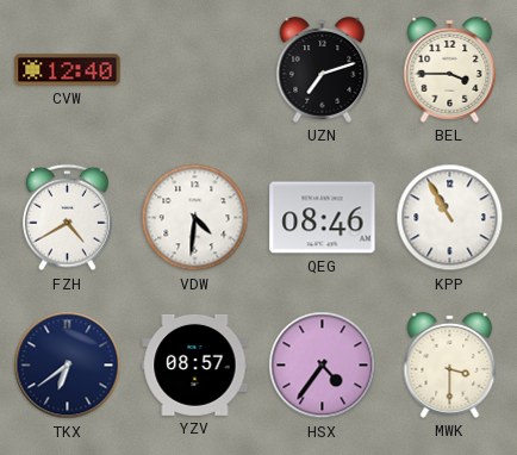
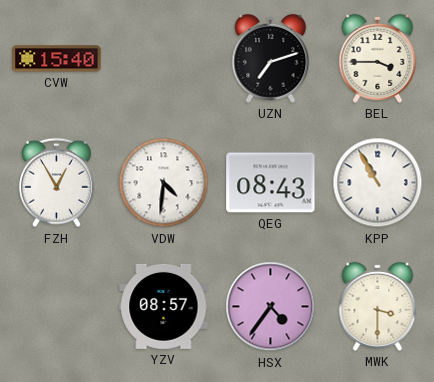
CVW: 12:40 -> 15:40
FZH: 4:40 -> 12:55
QEG: 08:46 -> 08:43
TKX: 6:39 -> none
